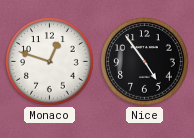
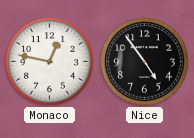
Monaco: 12:48 -> 12:47
